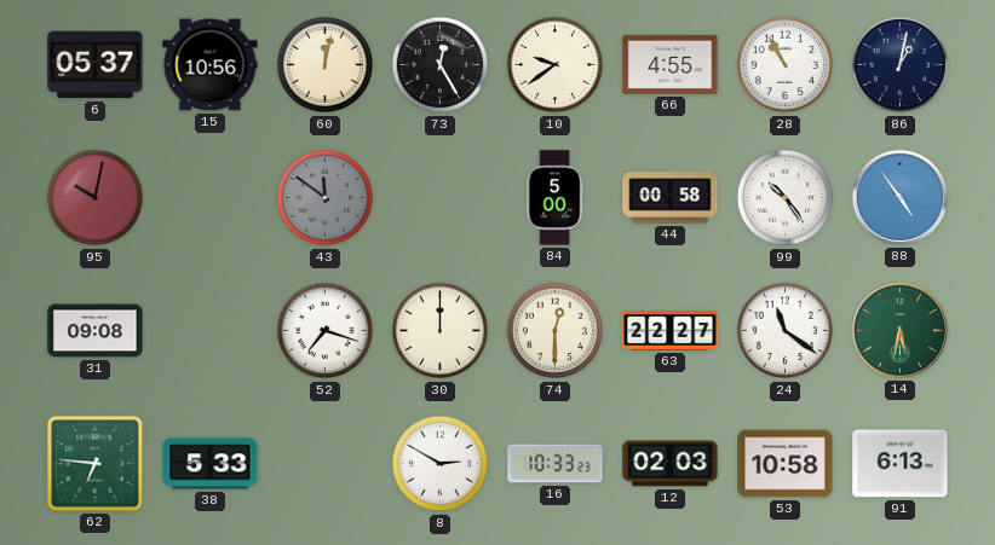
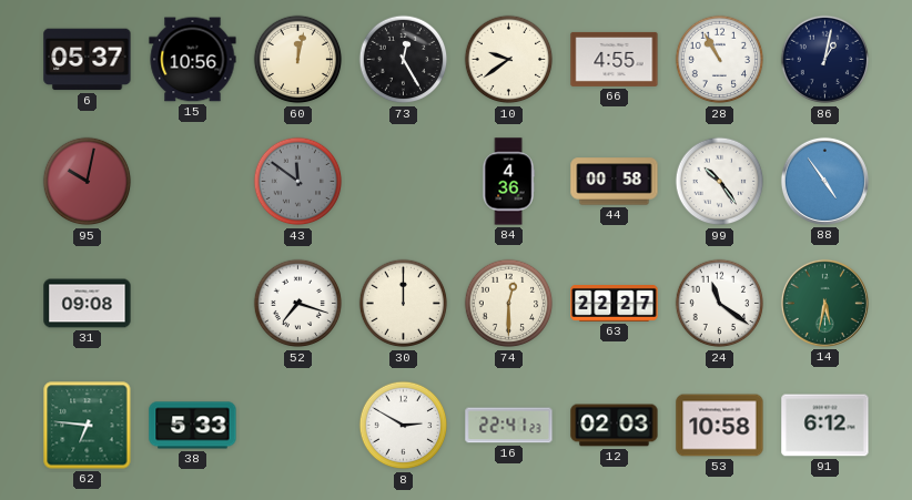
84: 5:00 -> 4:36
16: 10:33 -> 22:41
91: 6:13 -> 6:12
